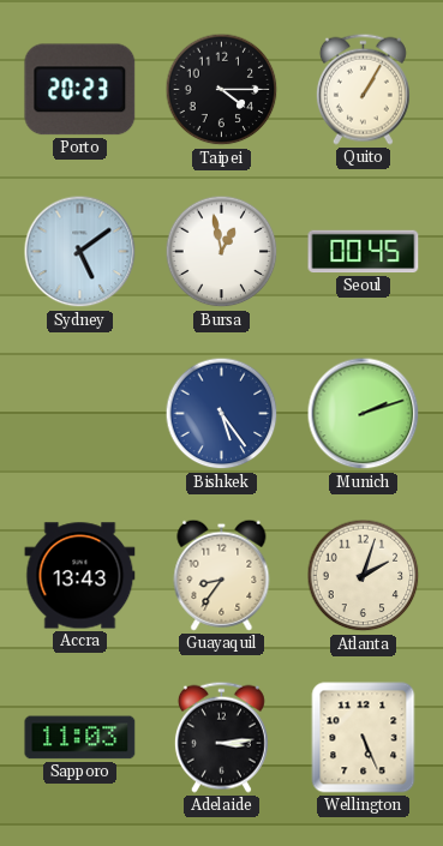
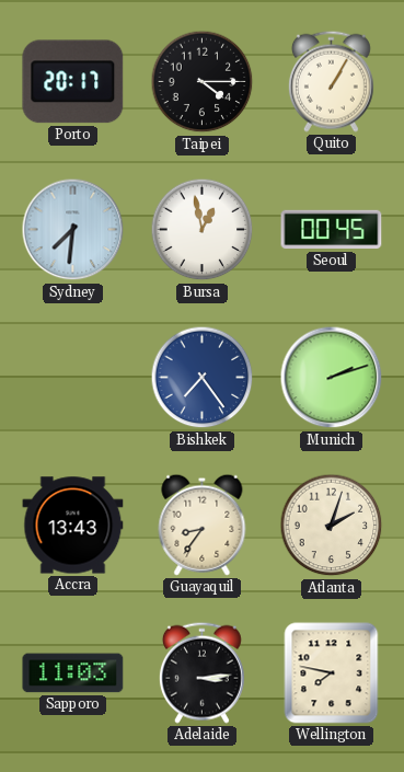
Porto: 20:23 -> 20:17
Sydney: 5:09 -> 7:31
Bishkek: 5:24 -> 7:24
Wellington: 5:26 -> 7:47
